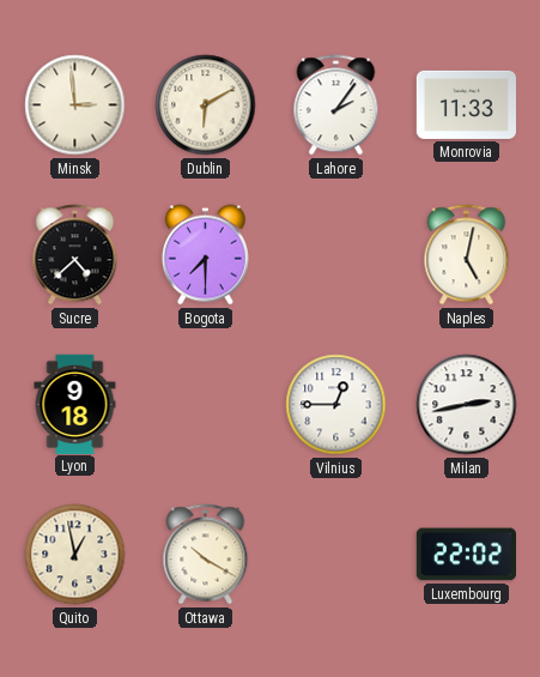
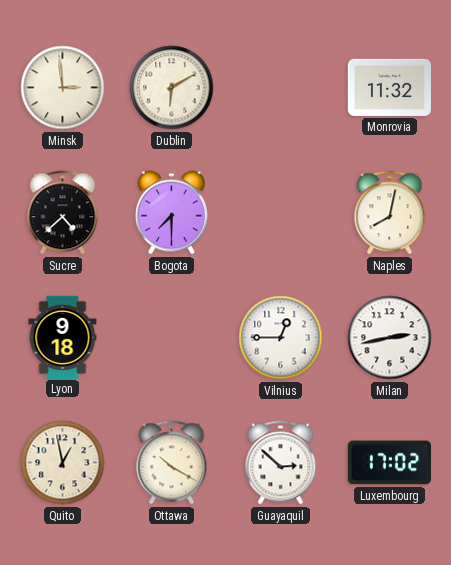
Lahore: 2:06 -> none
Monrovia: 11:33 -> 11:32
Naples: 5:02 -> 8:02
Guayaquil: none -> 2:52
Luxembourg: 22:02 -> 17:02
